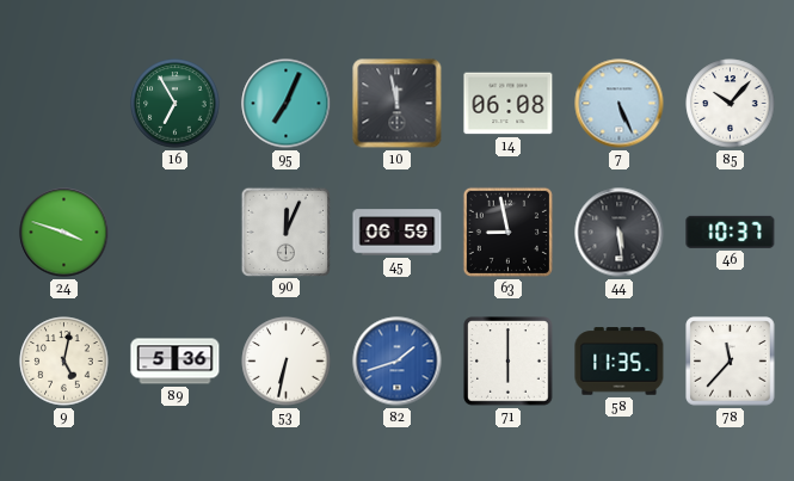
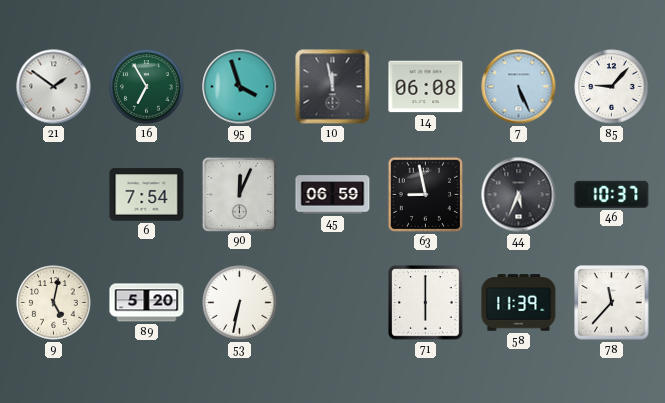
21: none -> 1:51
95: 7:04 -> 3:57
85: 10:07 -> 9:07
24: 3:48 -> none
6: none -> 7:54
44: 5:29 -> 5:34
89: 5:36 -> 5:20
82: 1:42 -> none
58: 11:35 -> 11:39
